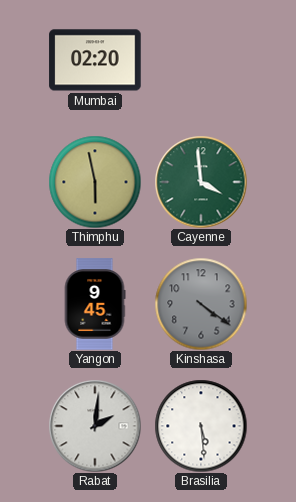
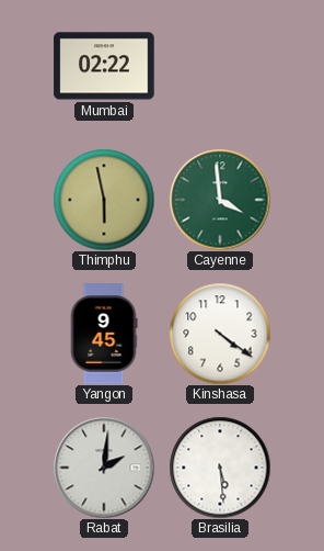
Mumbai: 02:20 -> 02:22
Kinshasa dial: grey -> white
